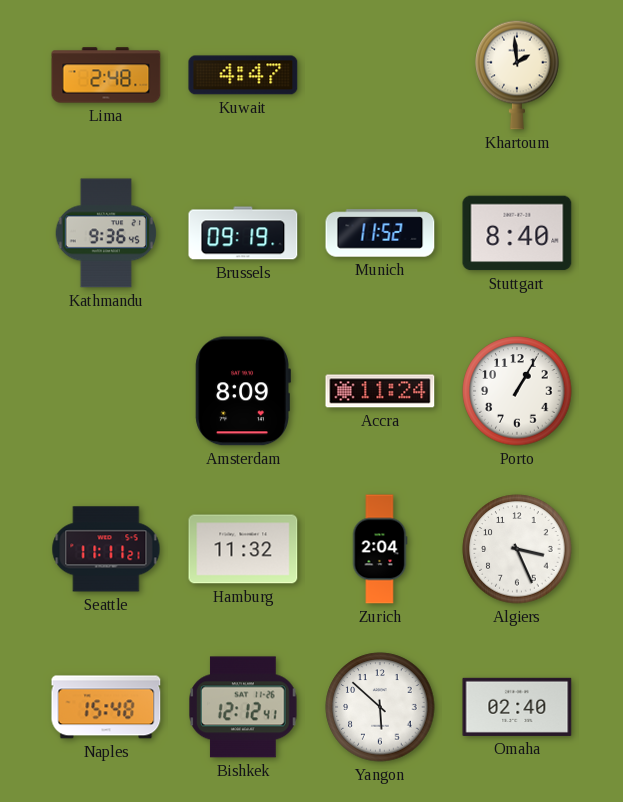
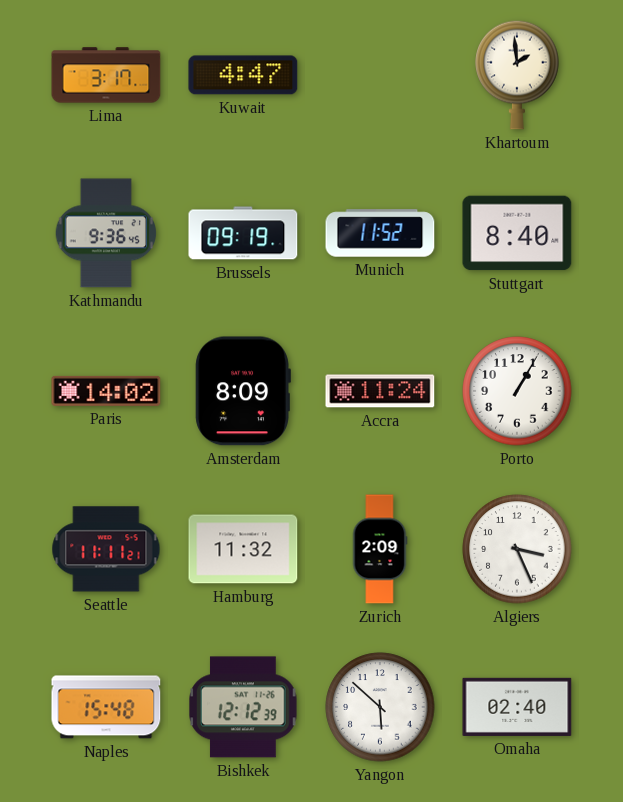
Lima: 2:48 -> 3:17
Paris: none -> 14:02
Zurich: 2:04 -> 2:09
Bishkek: 12:12:41 -> 12:12:39
